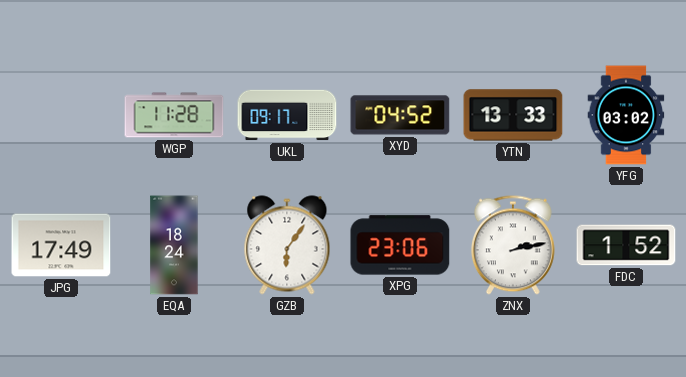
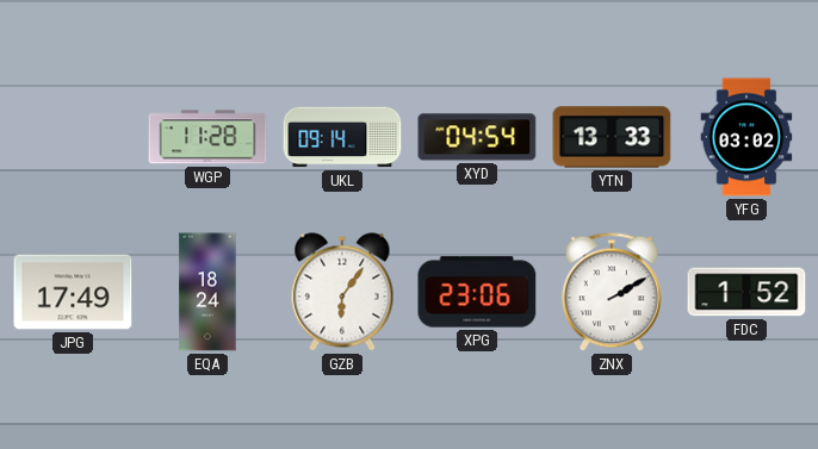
UKL: 09:17 -> 09:14
XYD: 04:52 -> 04:54
ZNX: 2:13 -> 2:10
